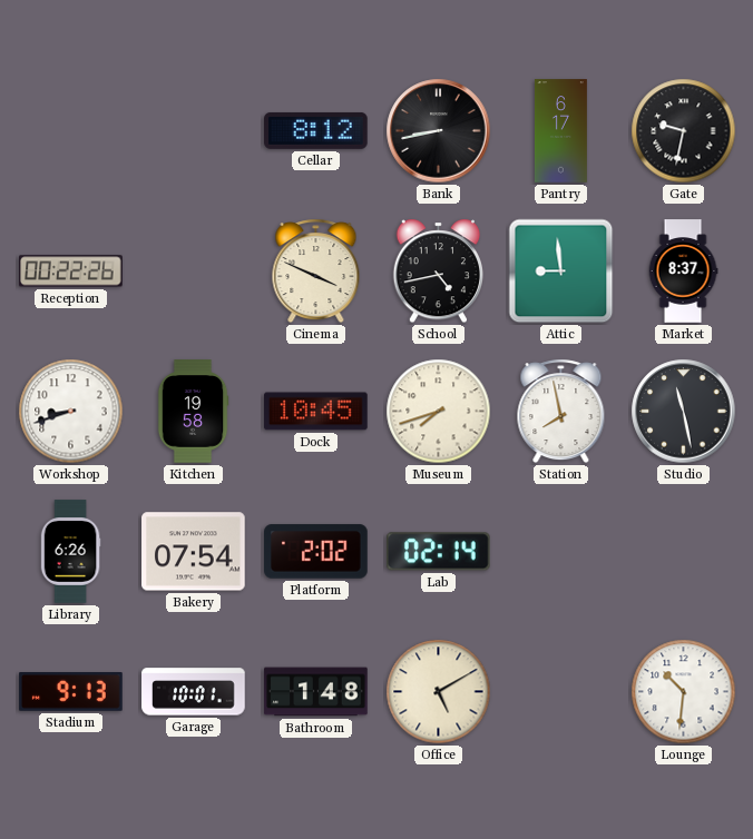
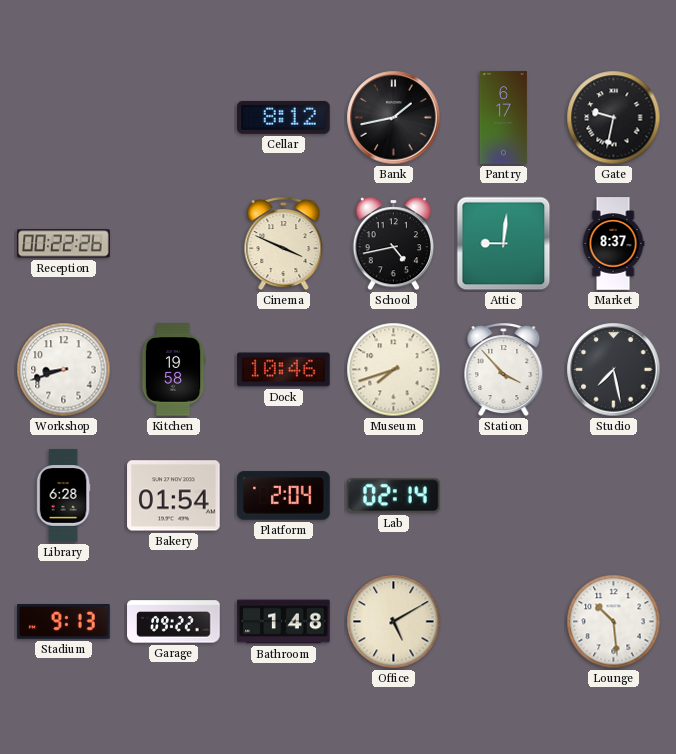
Bank: 8:43 -> 1:43
Attic: 8:59 -> 9:01
Dock: 10:45 -> 10:46
Station: 7:58 -> 3:53
Studio: 11:28 -> 7:28
Library: 6:26 -> 6:28
Bakery: 07:54 -> 01:54
Platform: 2:02 -> 2:04
Garage: 10:01 -> 09:22
Lounge: 10:31 -> 10:29
